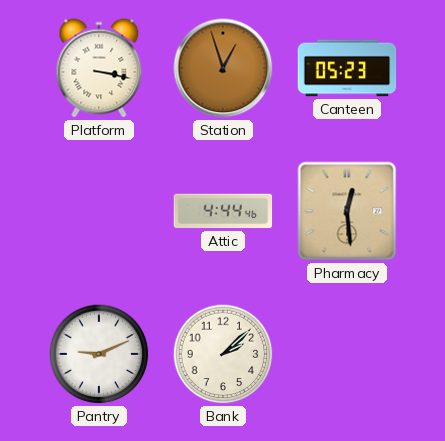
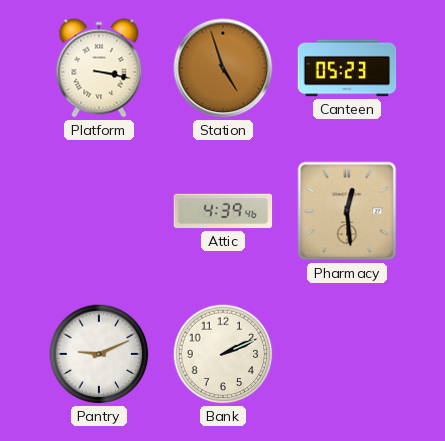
Station: 12:57 -> 4:57
Attic: 4:44 -> 4:39
Bank: 2:08 -> 2:11
